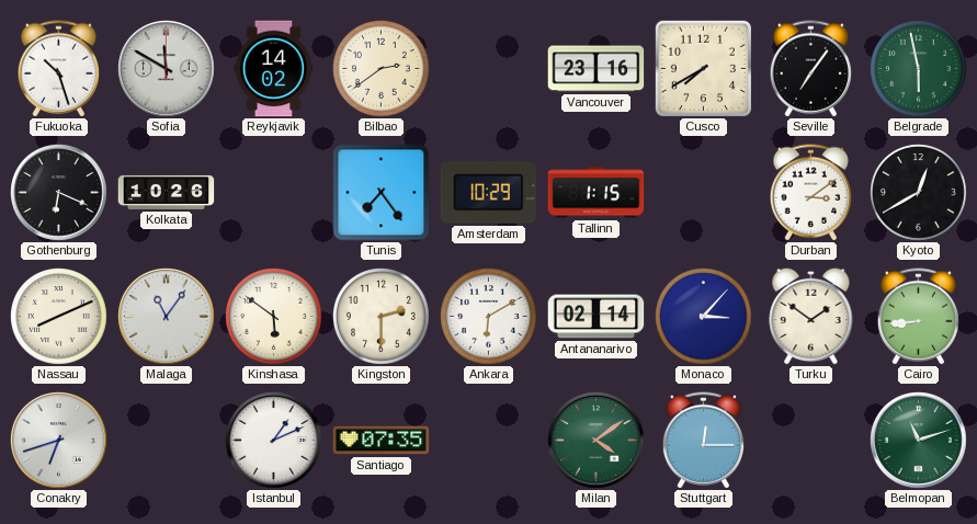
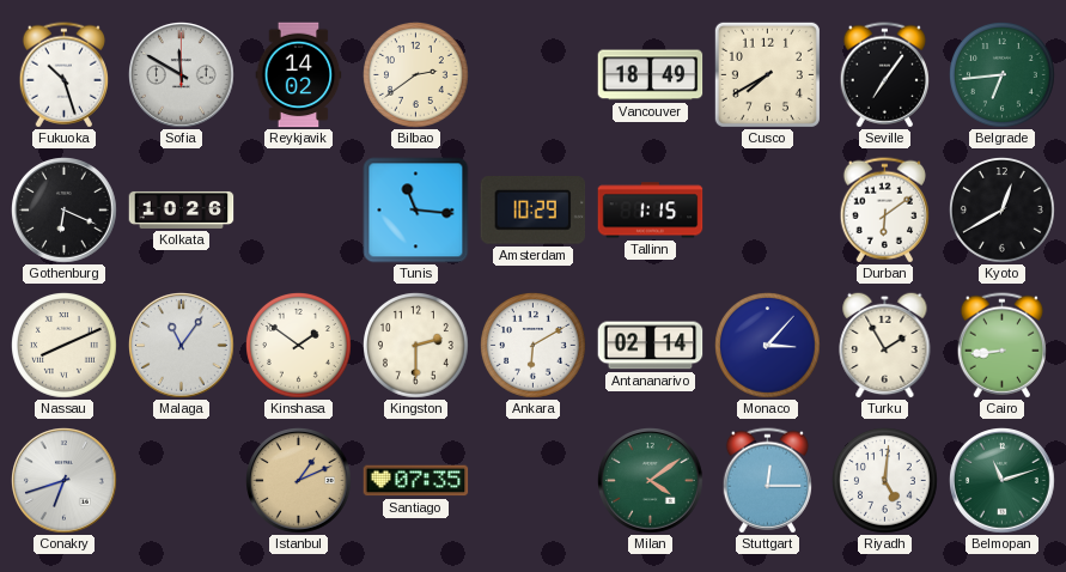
Vancouver: 23:16 -> 18:49
Belgrade: 5:58 -> 6:44
Tunis: 7:24 -> 11:16
Durban: 3:09 -> 6:09
Kinshasa: 5:51 -> 1:51
Turku: 1:51 -> 1:55
Istanbul dial: white -> champagne
Riyadh: none -> 5:01
